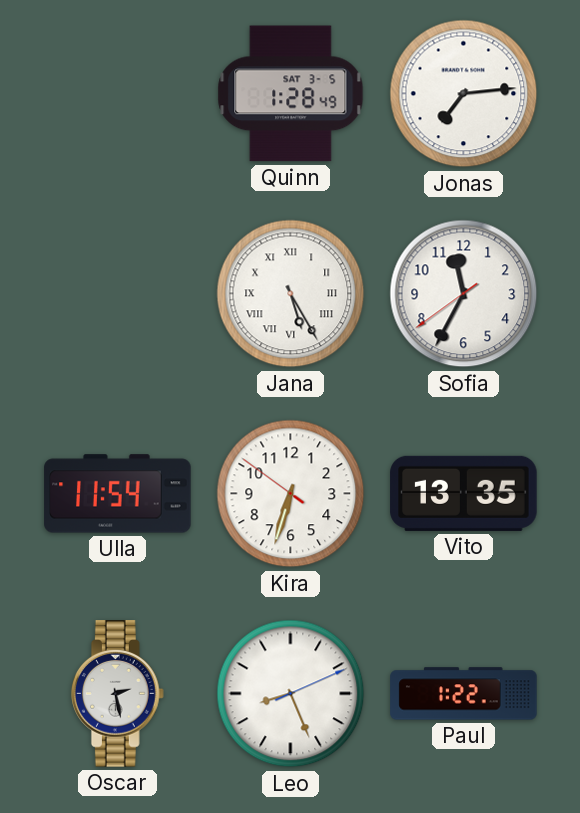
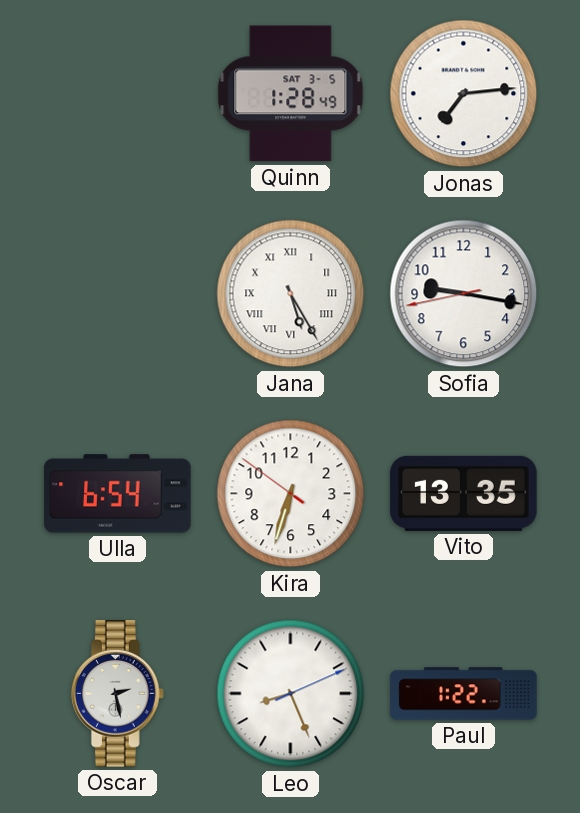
Sofia: 11:34 -> 9:16
Ulla: 11:54 -> 6:54
